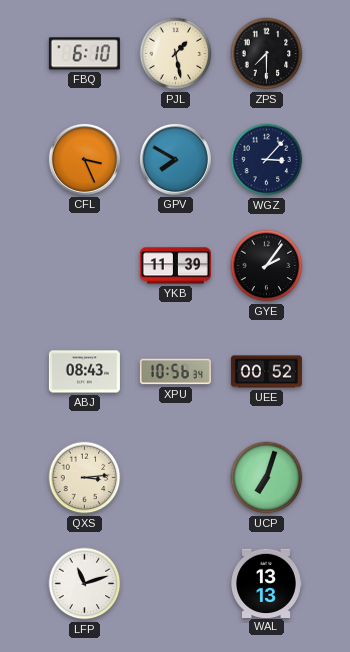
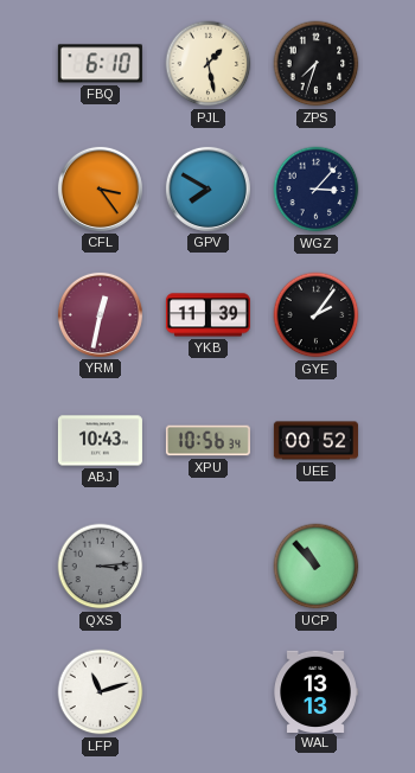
ZPS: 7:30 -> 7:33
CFL: 3:26 -> 3:24
YRM: none -> 12:32
ABJ: 08:43 -> 10:43
QXS dial: cream -> grey
UCP: 7:03 -> 10:53
